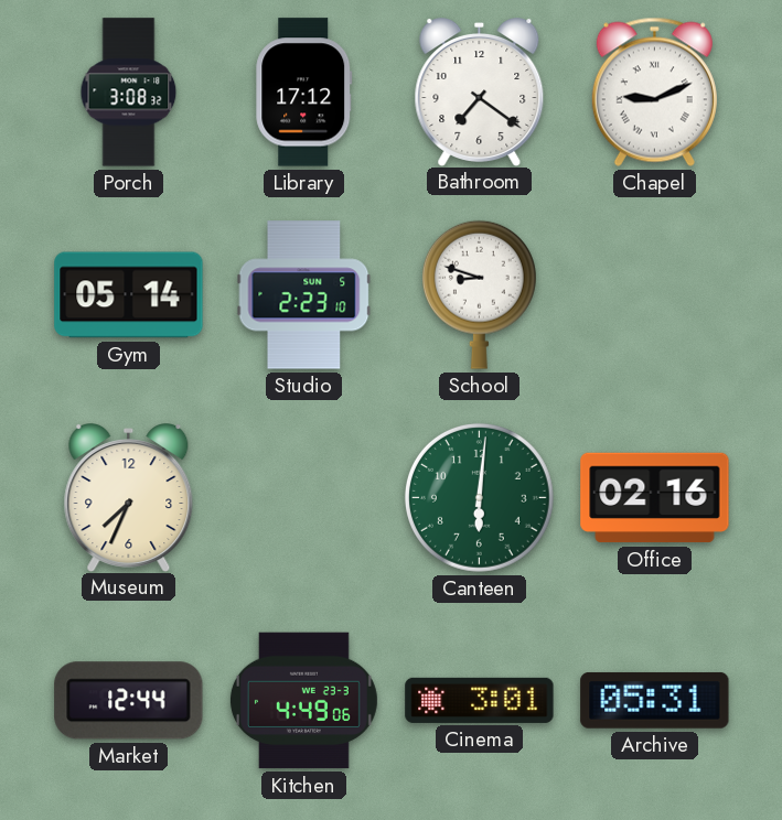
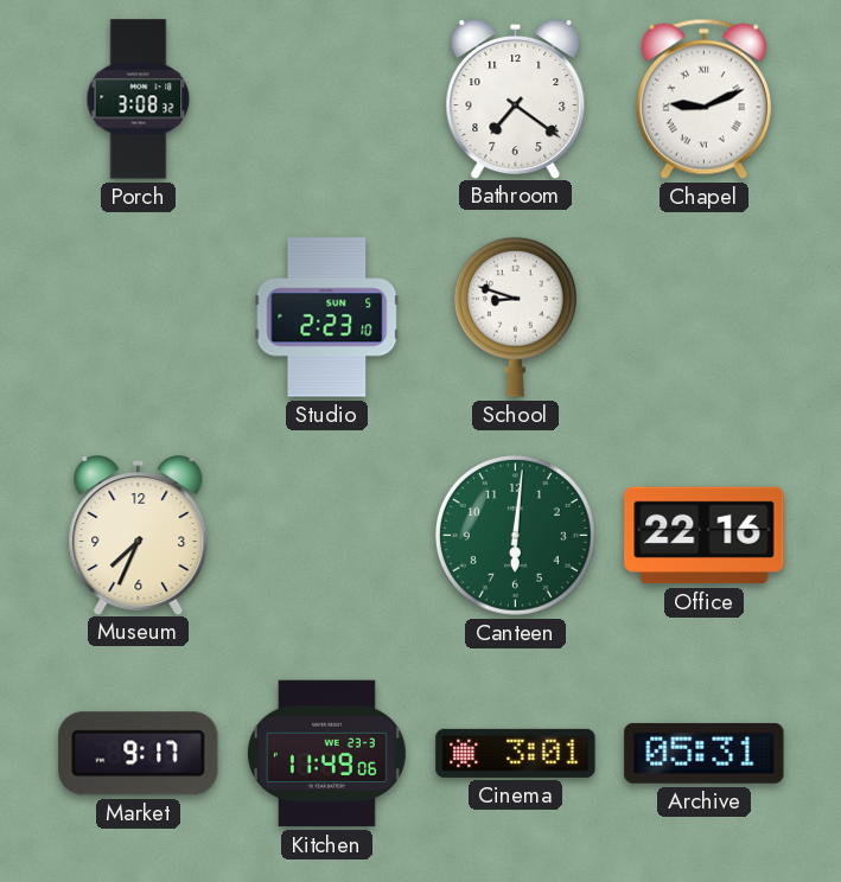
Library: 17:12 -> none
Gym: 05:14 -> none
Office: 02:16 -> 22:16
Market: 12:44 -> 9:17
Kitchen: 4:49 -> 11:49
